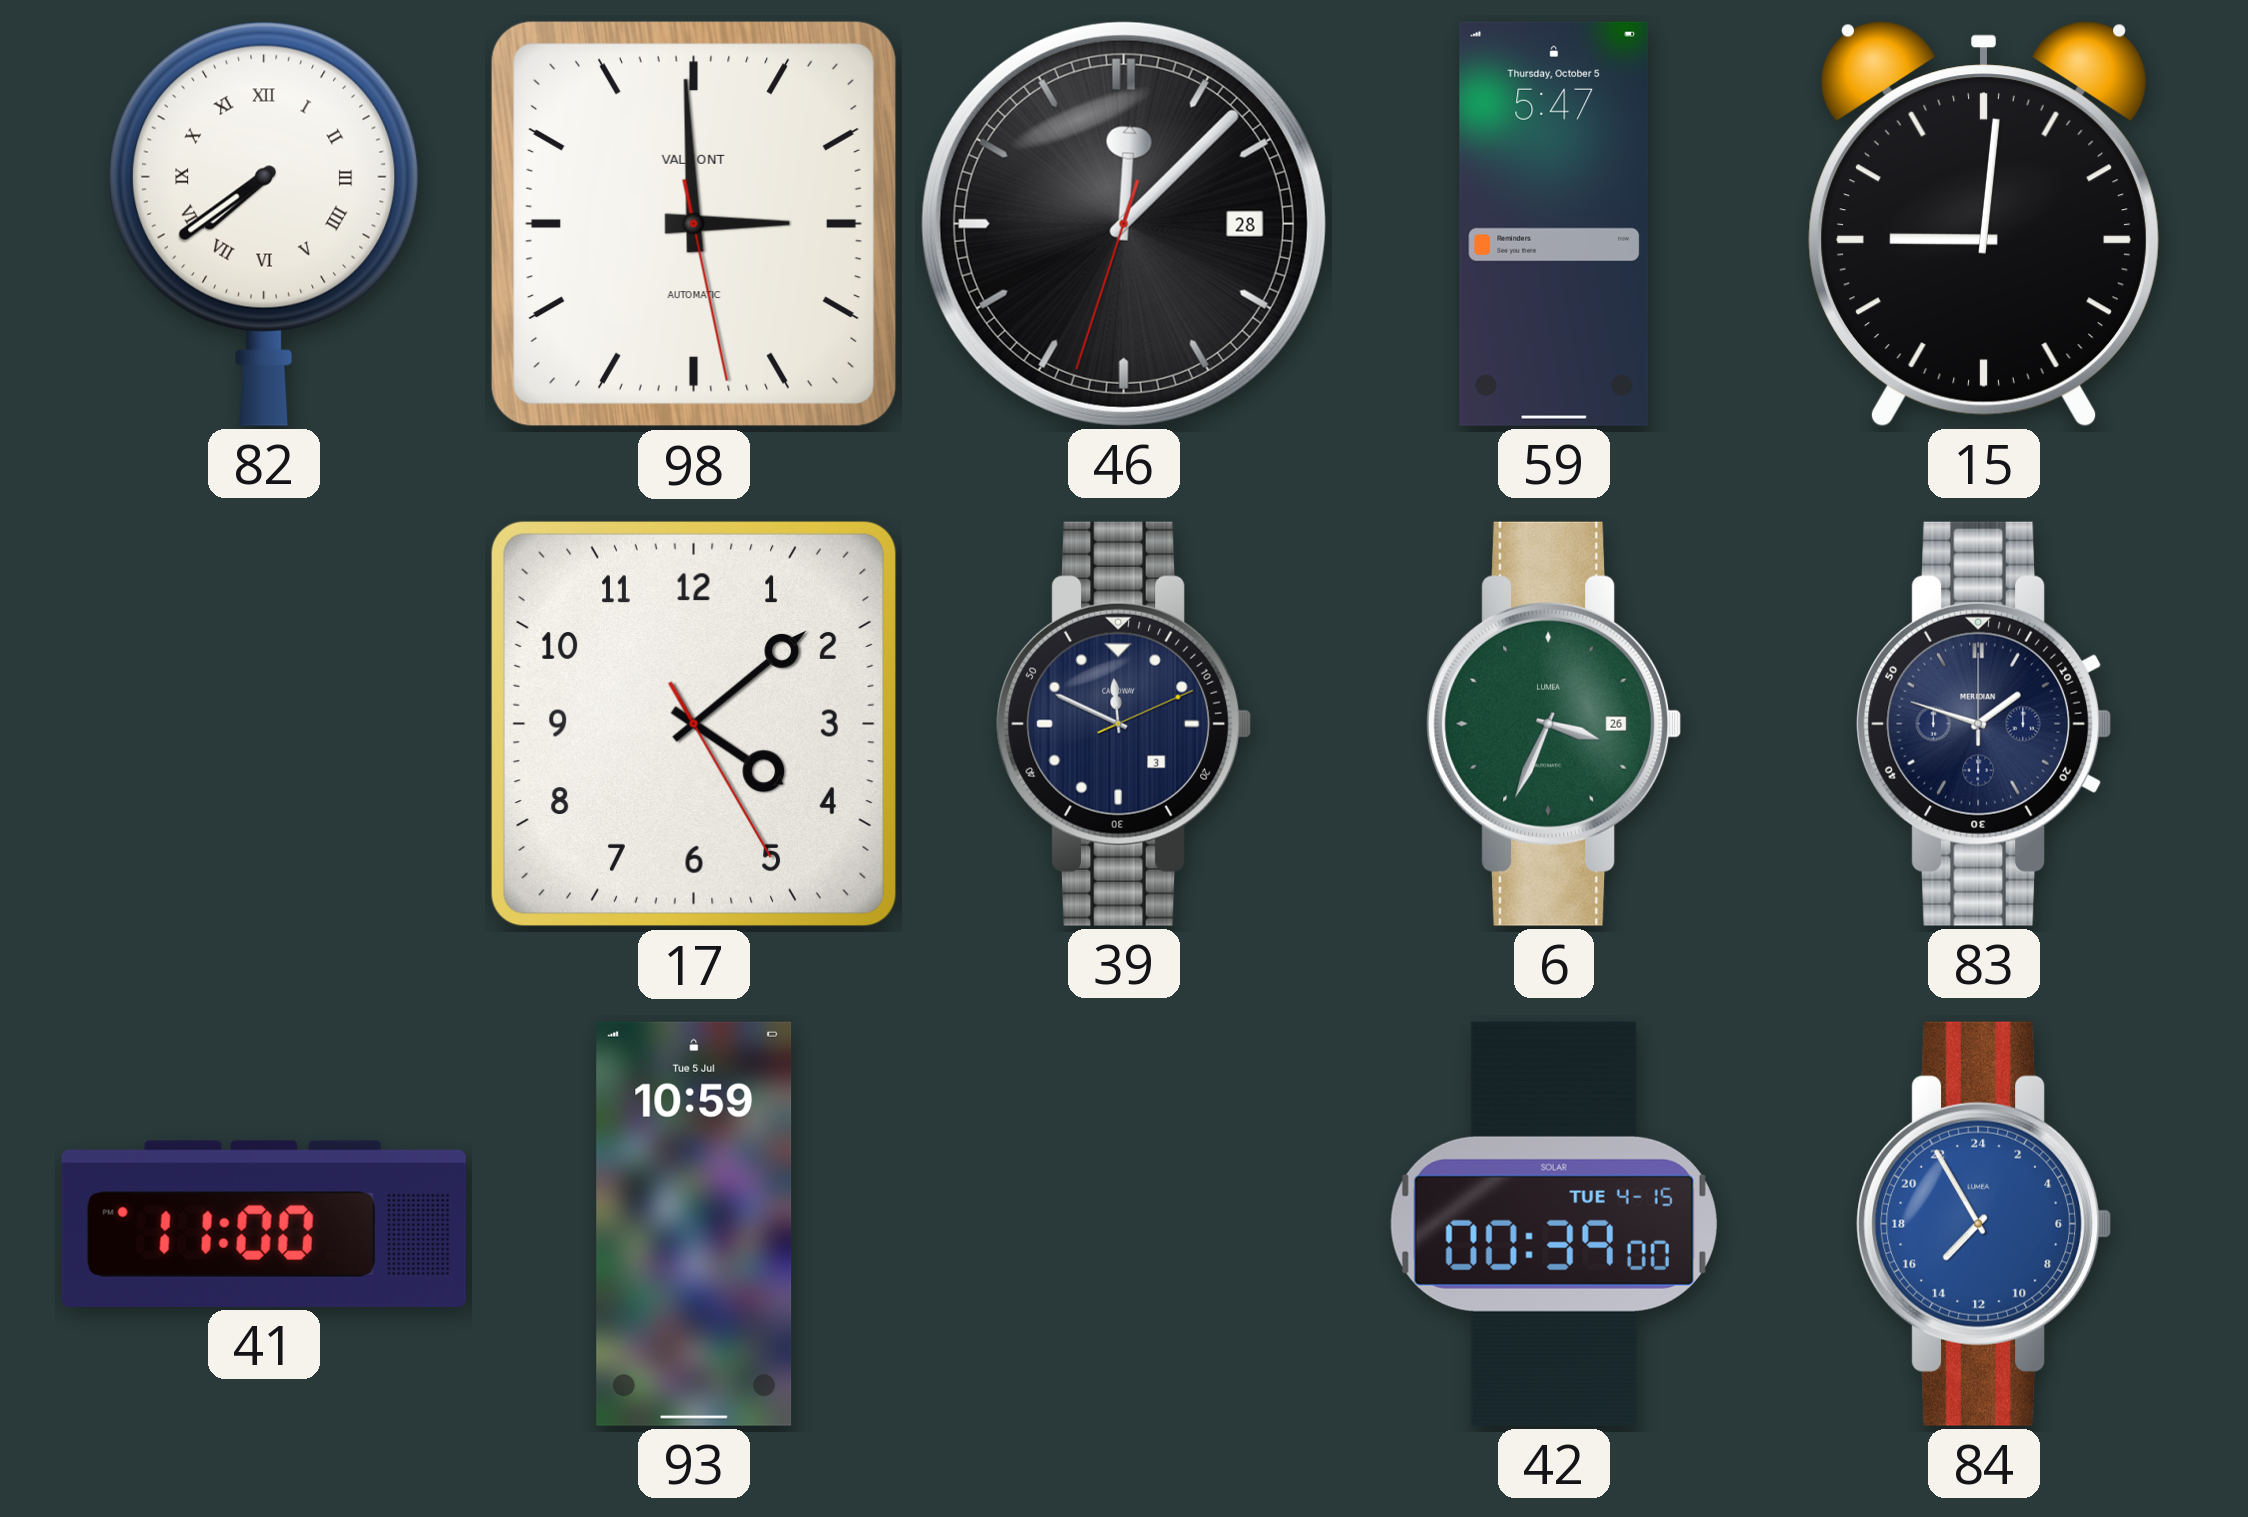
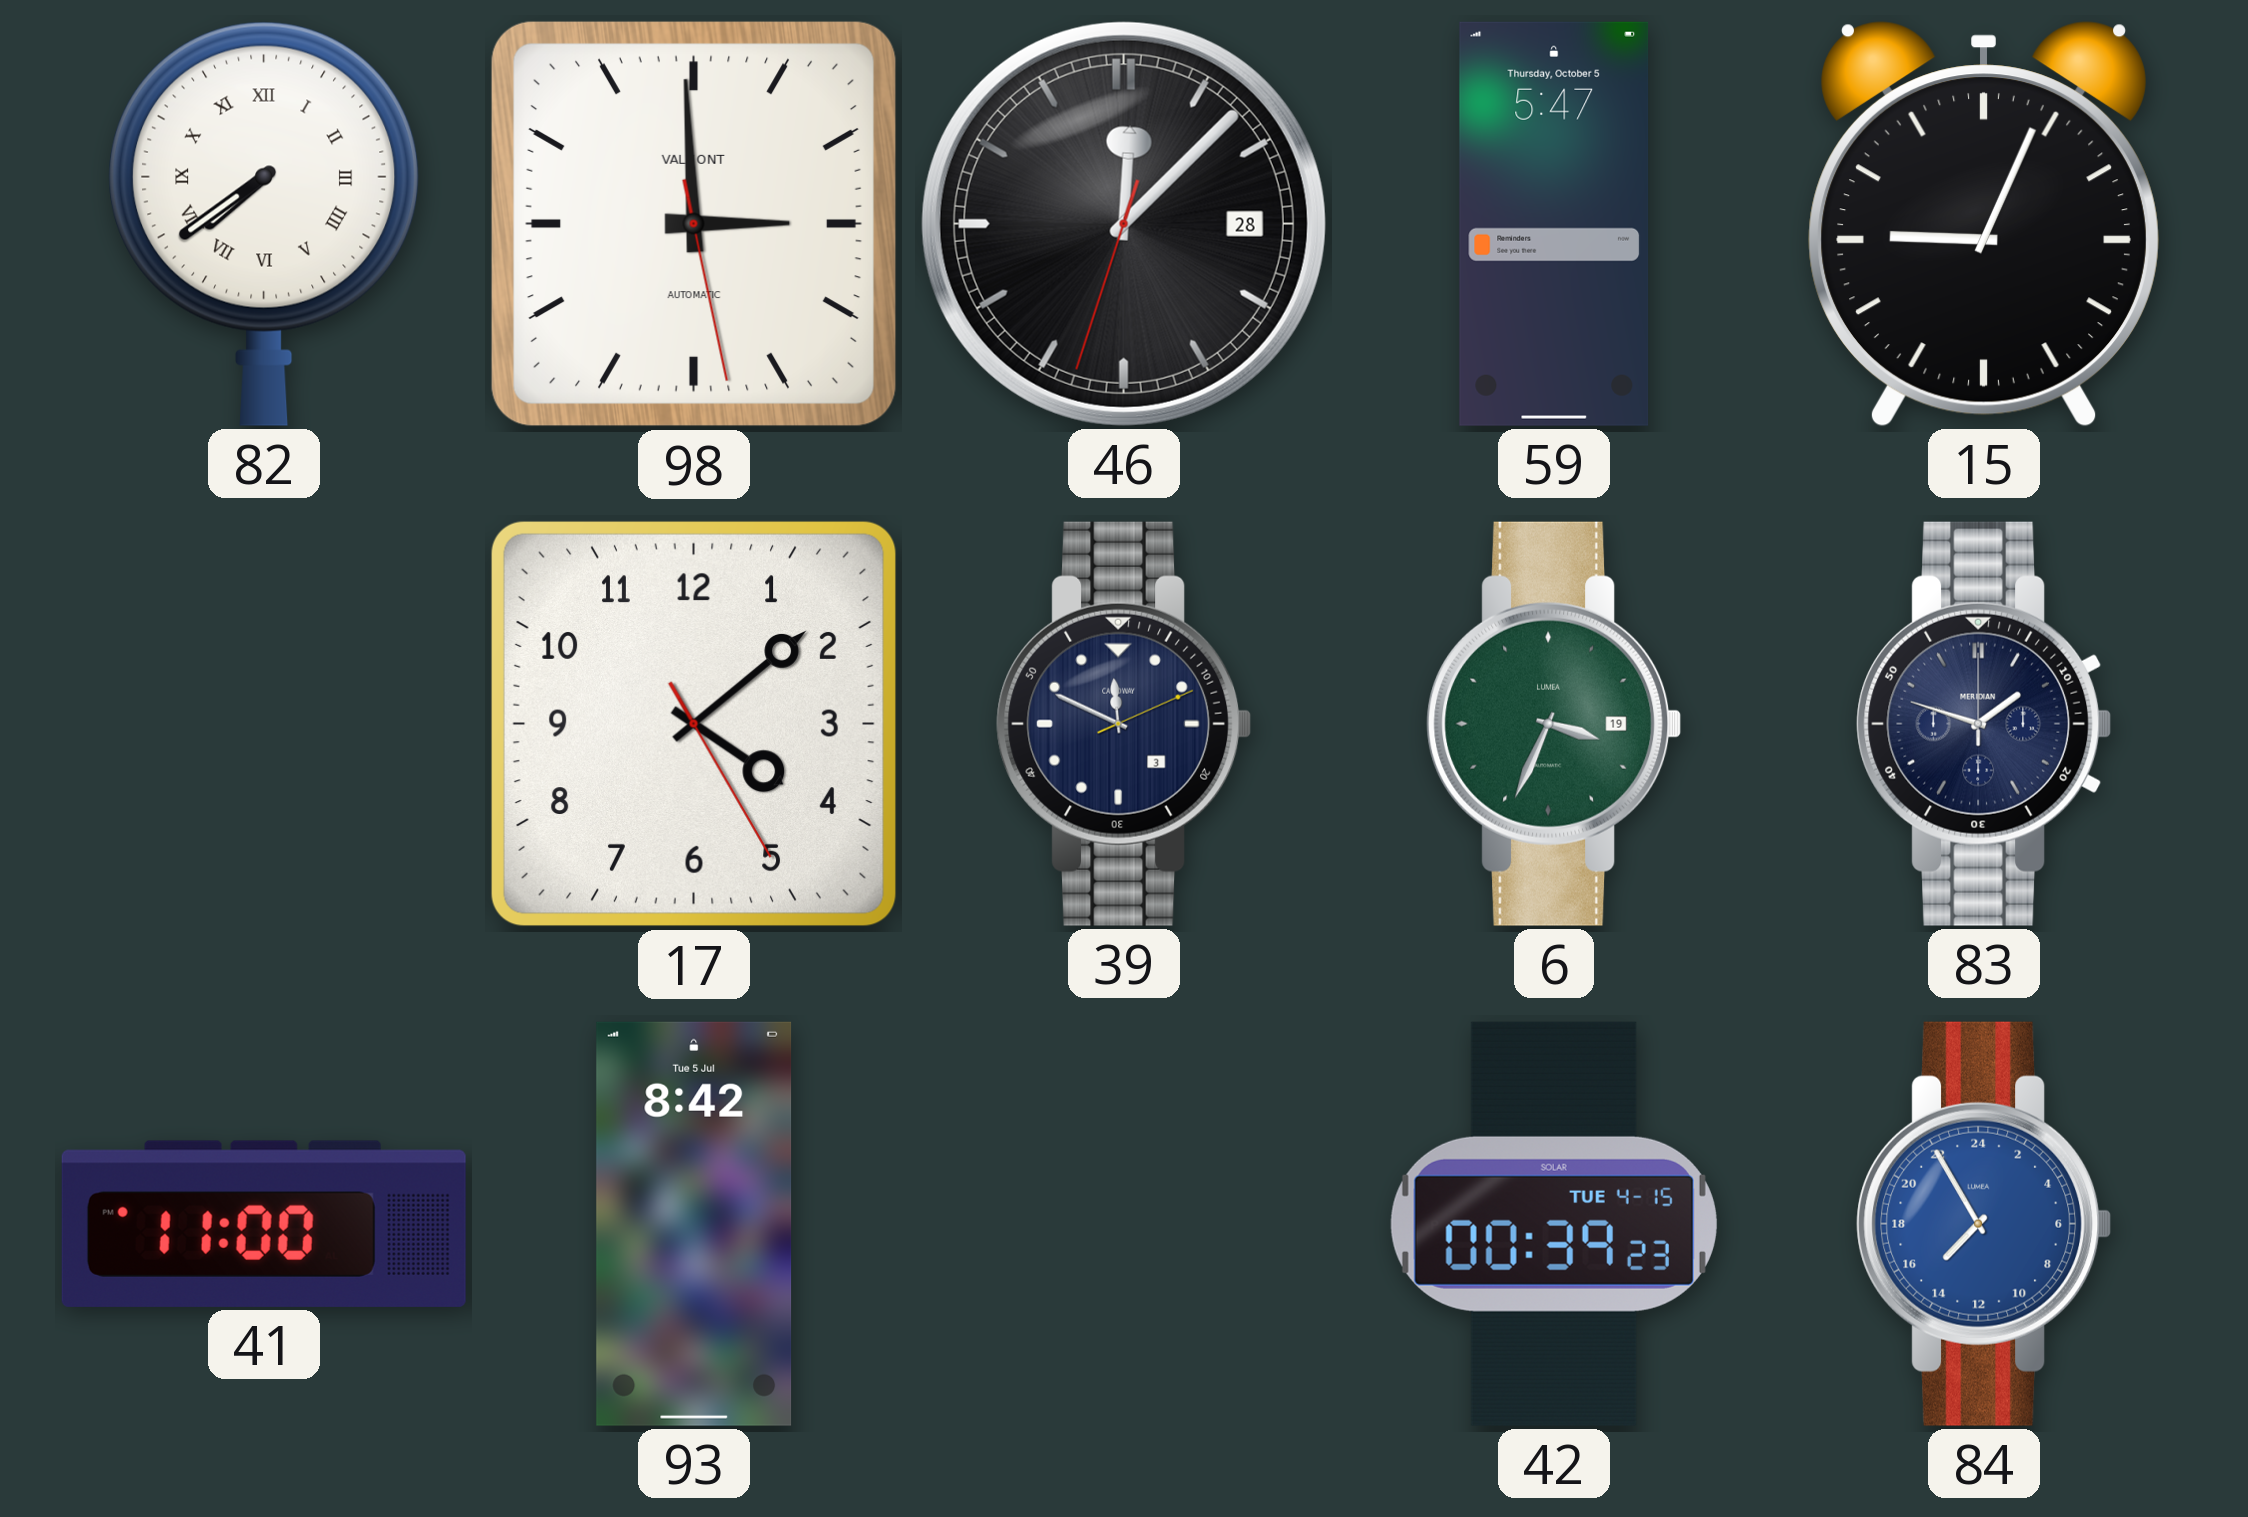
15: 9:01 -> 9:04
6 date: 26 -> 19
93: 10:59 -> 8:42
42: 00:39:00 -> 00:39:23
